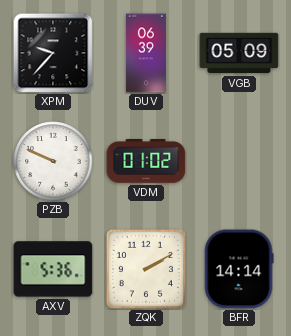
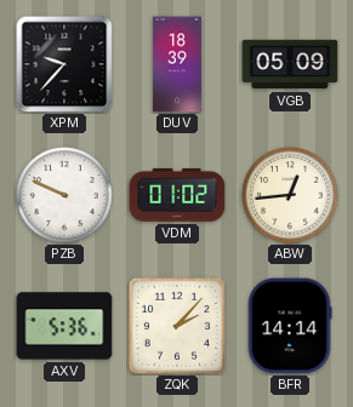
DUV: 06:39 -> 18:39
ABW: none -> 12:44
ZQK: 2:10 -> 2:07
